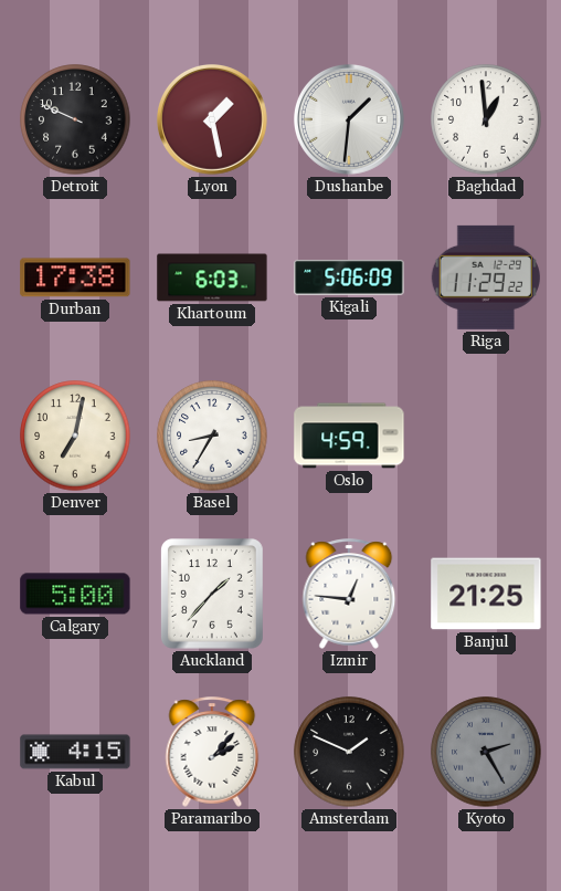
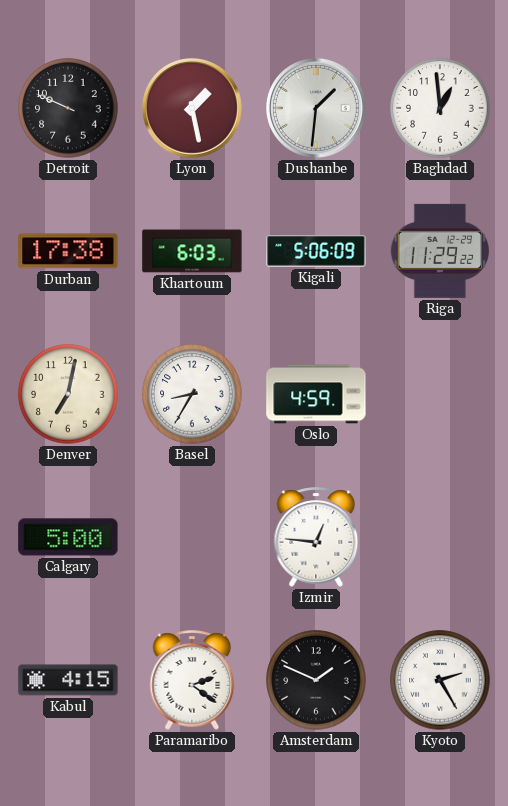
Auckland: 1:37 -> none
Banjul: 21:25 -> none
Paramaribo: 2:07 -> 2:21
Kyoto dial: grey -> white
